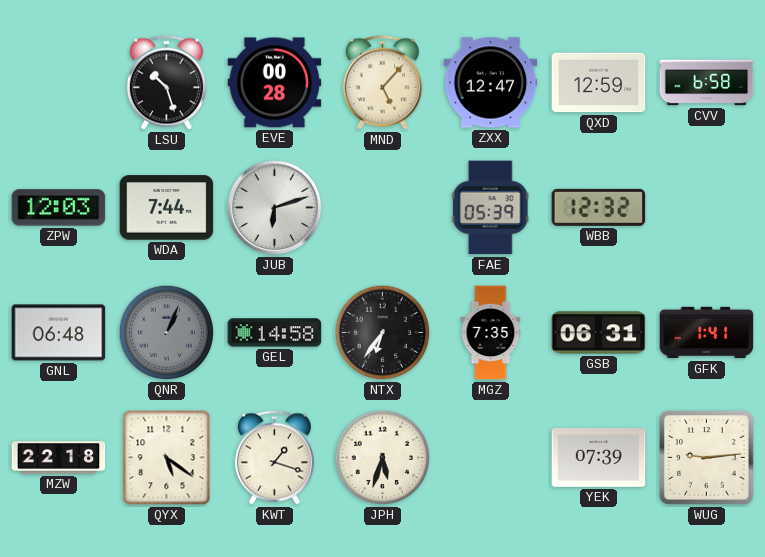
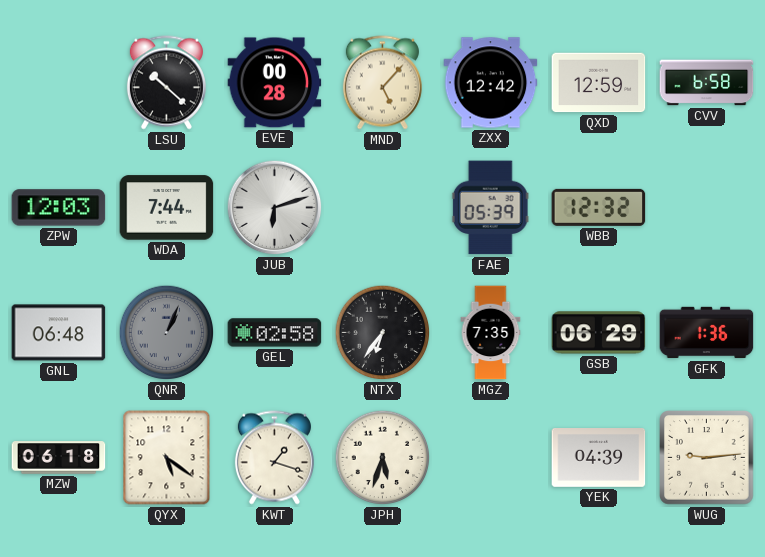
LSU: 10:27 -> 10:22
ZXX: 12:47 -> 12:42
GEL: 14:58 -> 02:58
GSB: 06:31 -> 06:29
GFK: 1:41 -> 1:36
MZW: 22:18 -> 06:18
YEK: 07:39 -> 04:39
